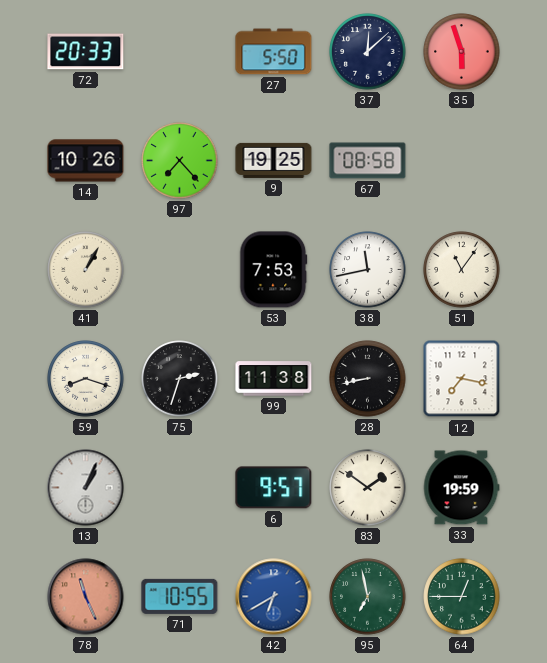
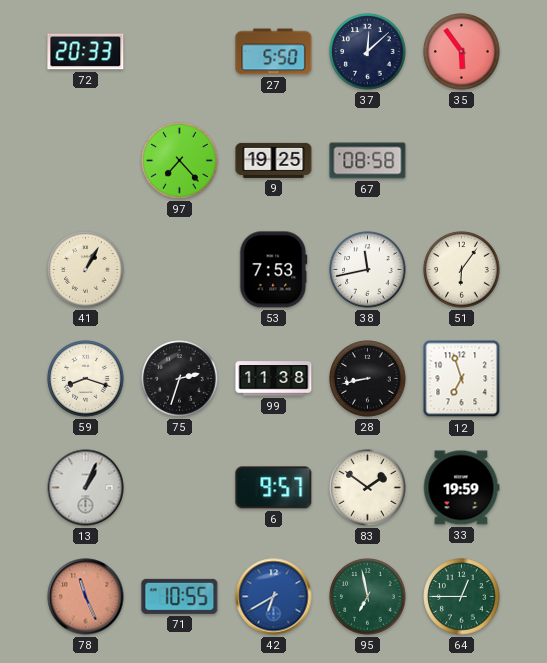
35: 5:57 -> 5:54
14: 10:26 -> none
51: 11:06 -> 6:06
12: 7:17 -> 6:57
